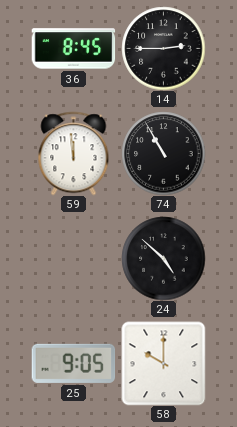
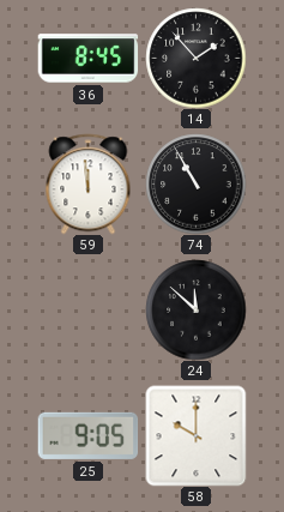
14: 2:45 -> 1:53
24: 4:52 -> 11:52
